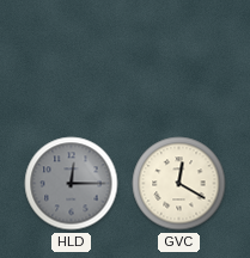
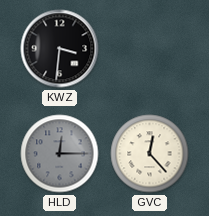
KWZ: none -> 3:31
GVC: 12:20 -> 12:23
